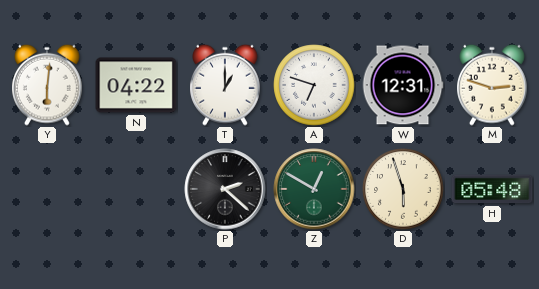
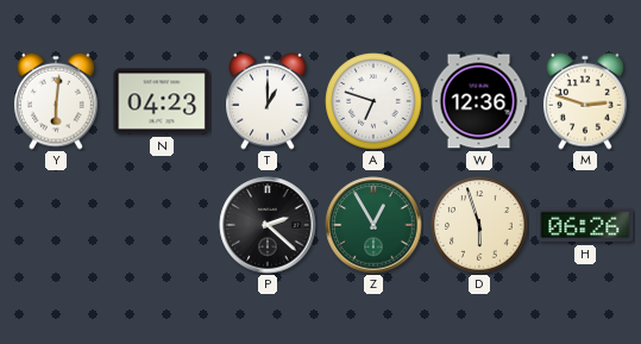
N: 04:22 -> 04:23
W: 12:31 -> 12:36
Z: 12:50 -> 12:55
H: 05:48 -> 06:26
